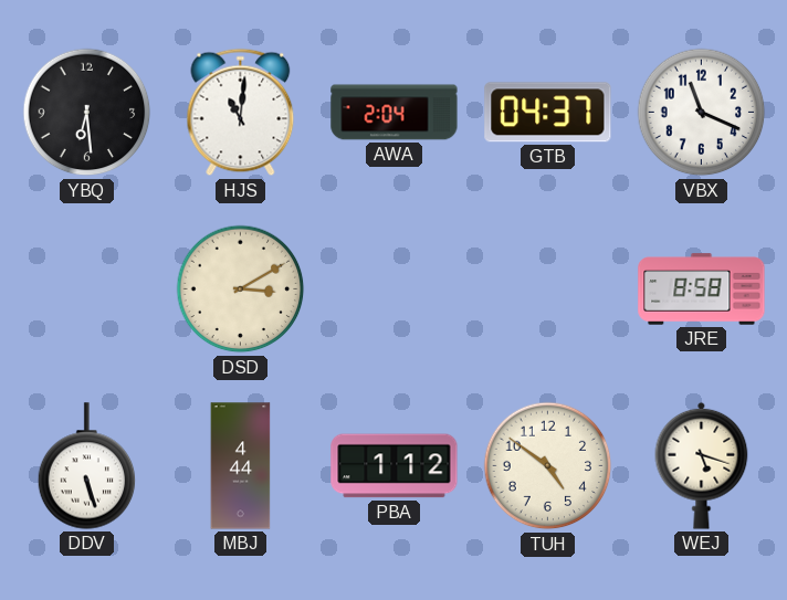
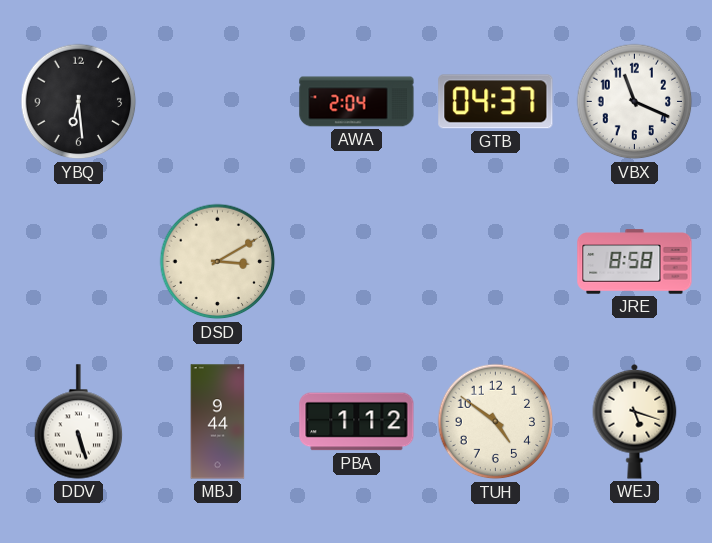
HJS: 11:01 -> none
MBJ: 4:44 -> 9:44
